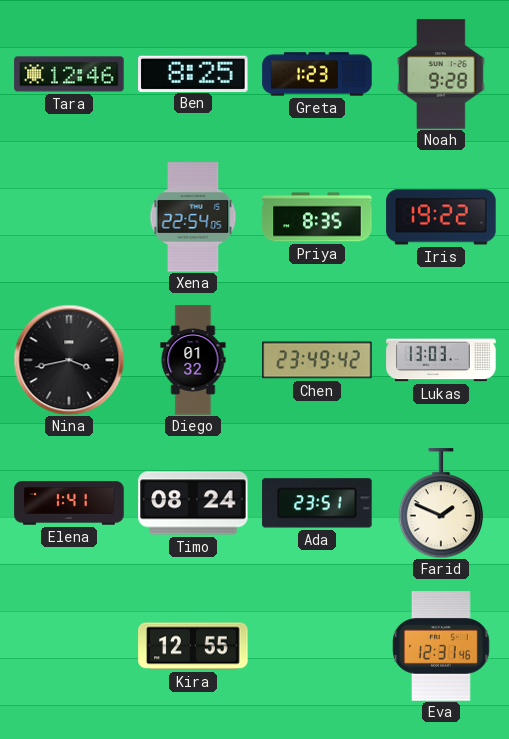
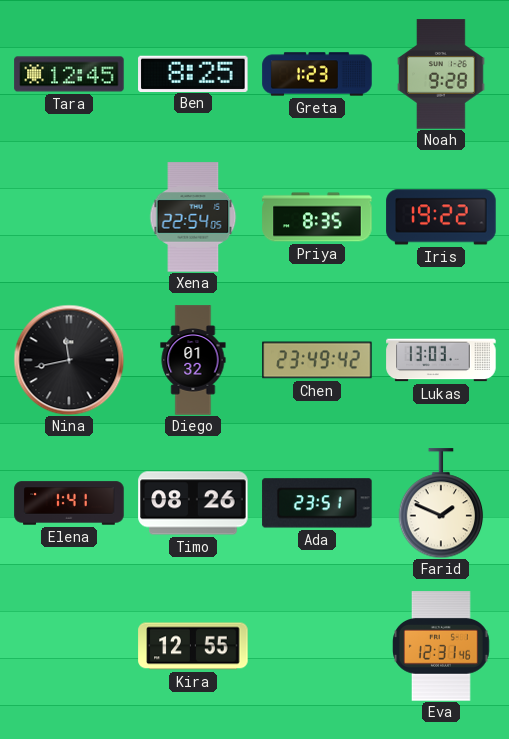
Tara: 12:46 -> 12:45
Nina: 3:43 -> 11:43
Timo: 08:24 -> 08:26
